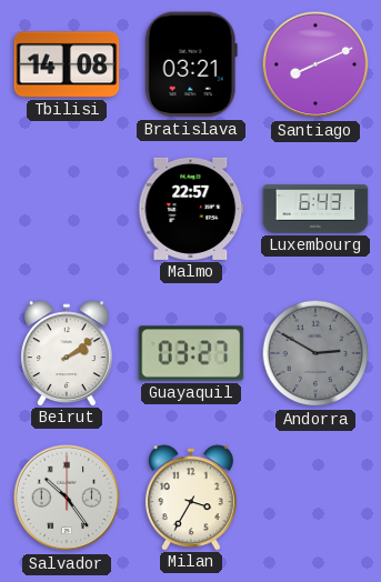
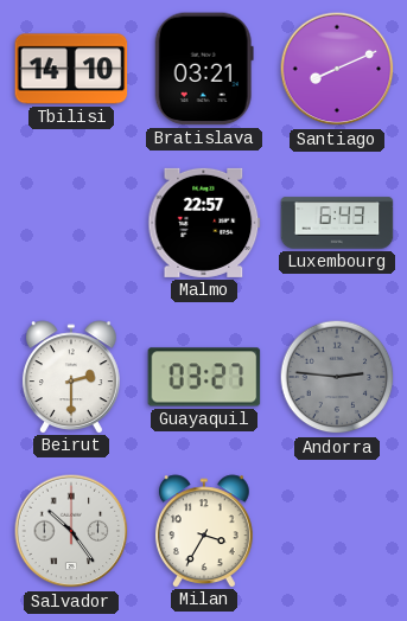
Tbilisi: 14:08 -> 14:10
Beirut: 2:09 -> 2:30
Andorra: 2:50 -> 2:46
